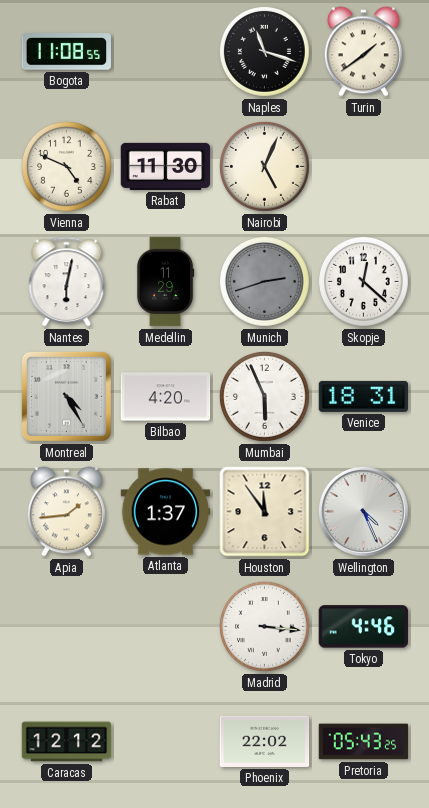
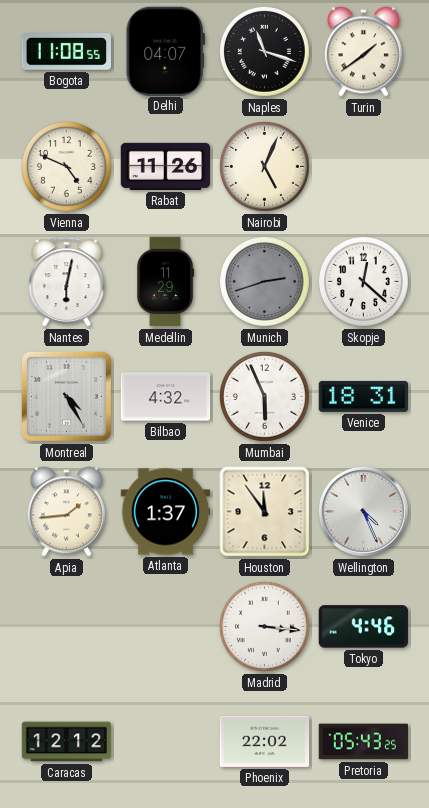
Delhi: none -> 04:07
Rabat: 11:30 -> 11:26
Bilbao: 4:20 -> 4:32
